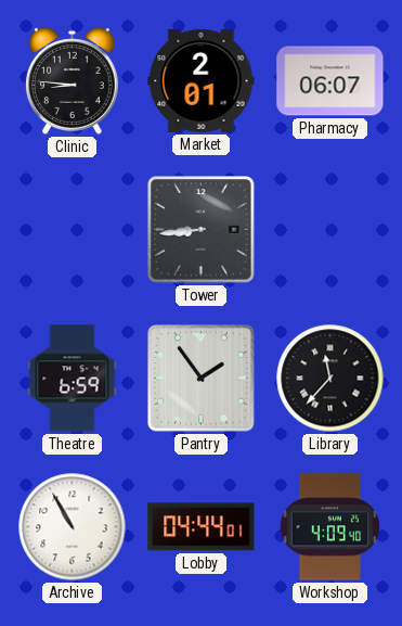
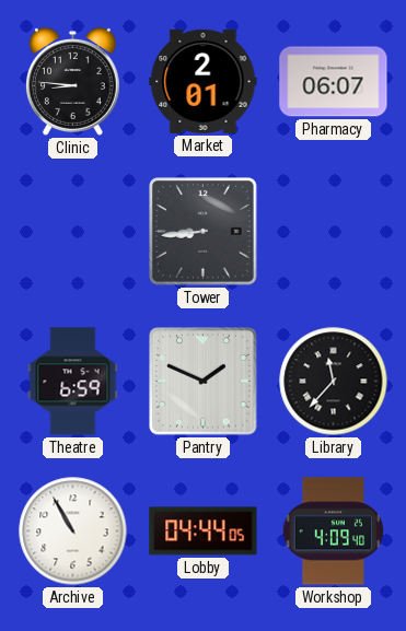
Pantry: 1:54 -> 1:49
Lobby: 04:44:01 -> 04:44:05
